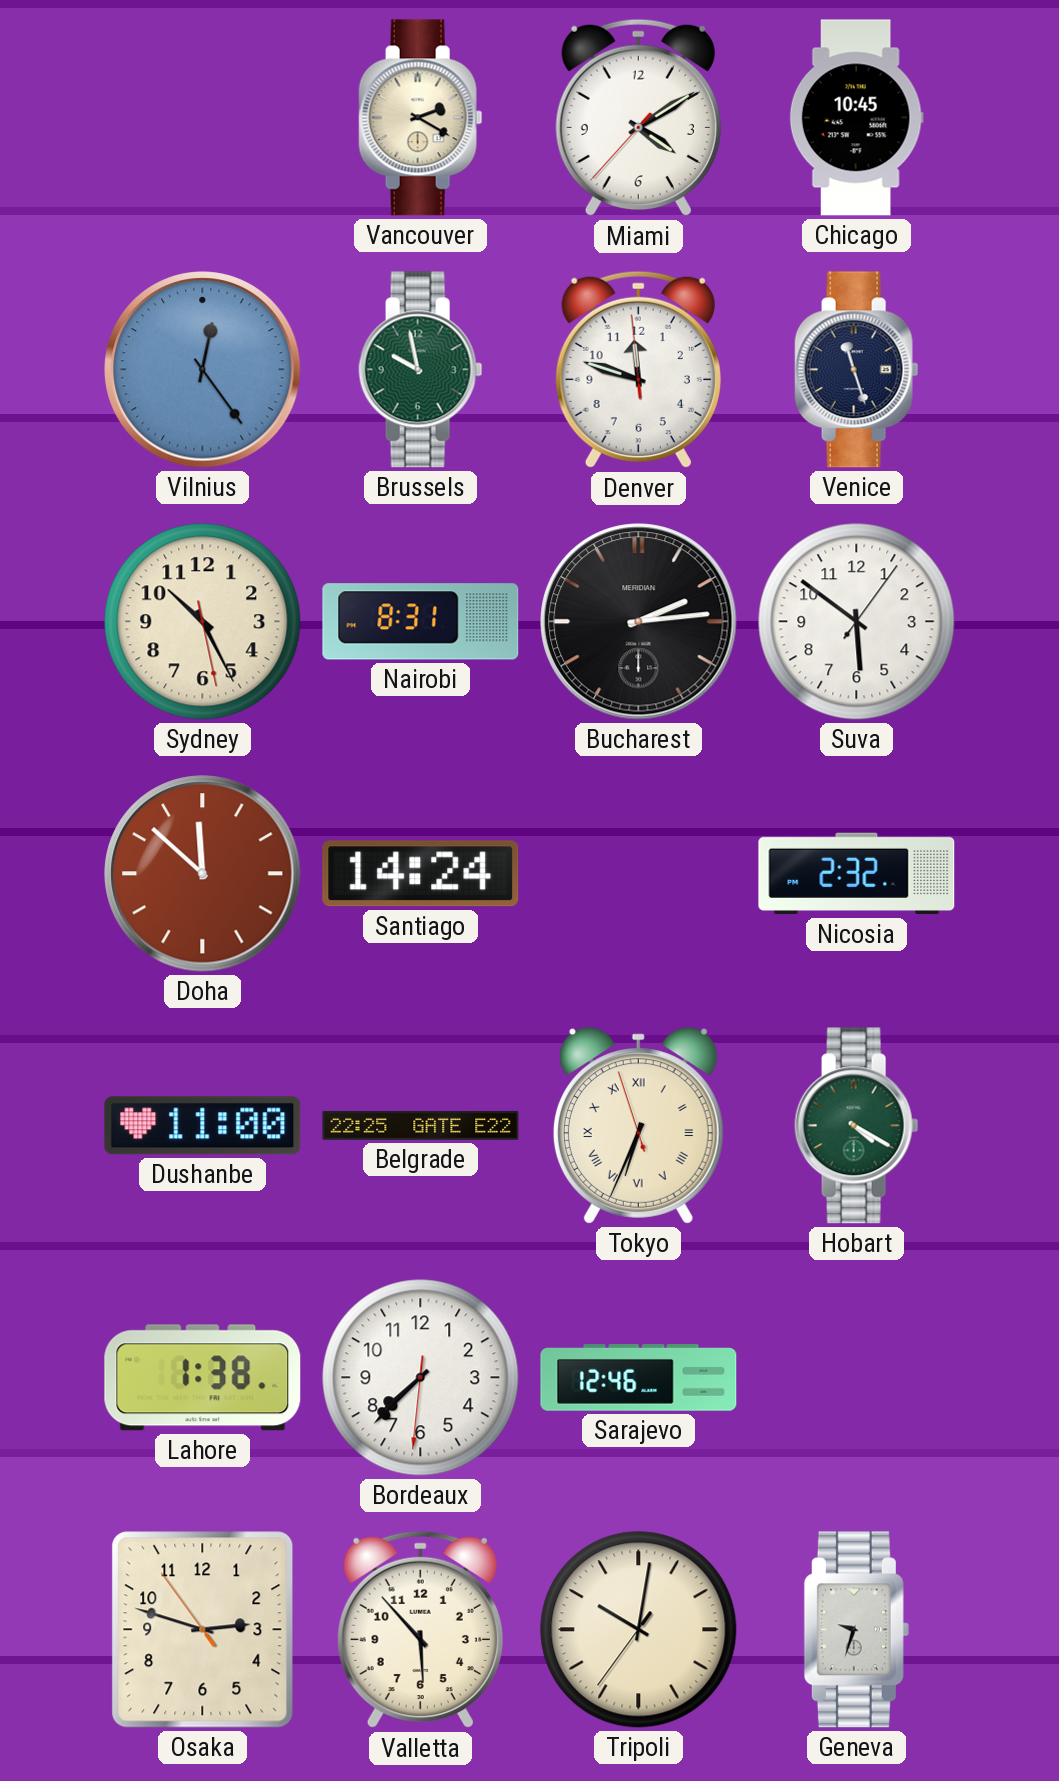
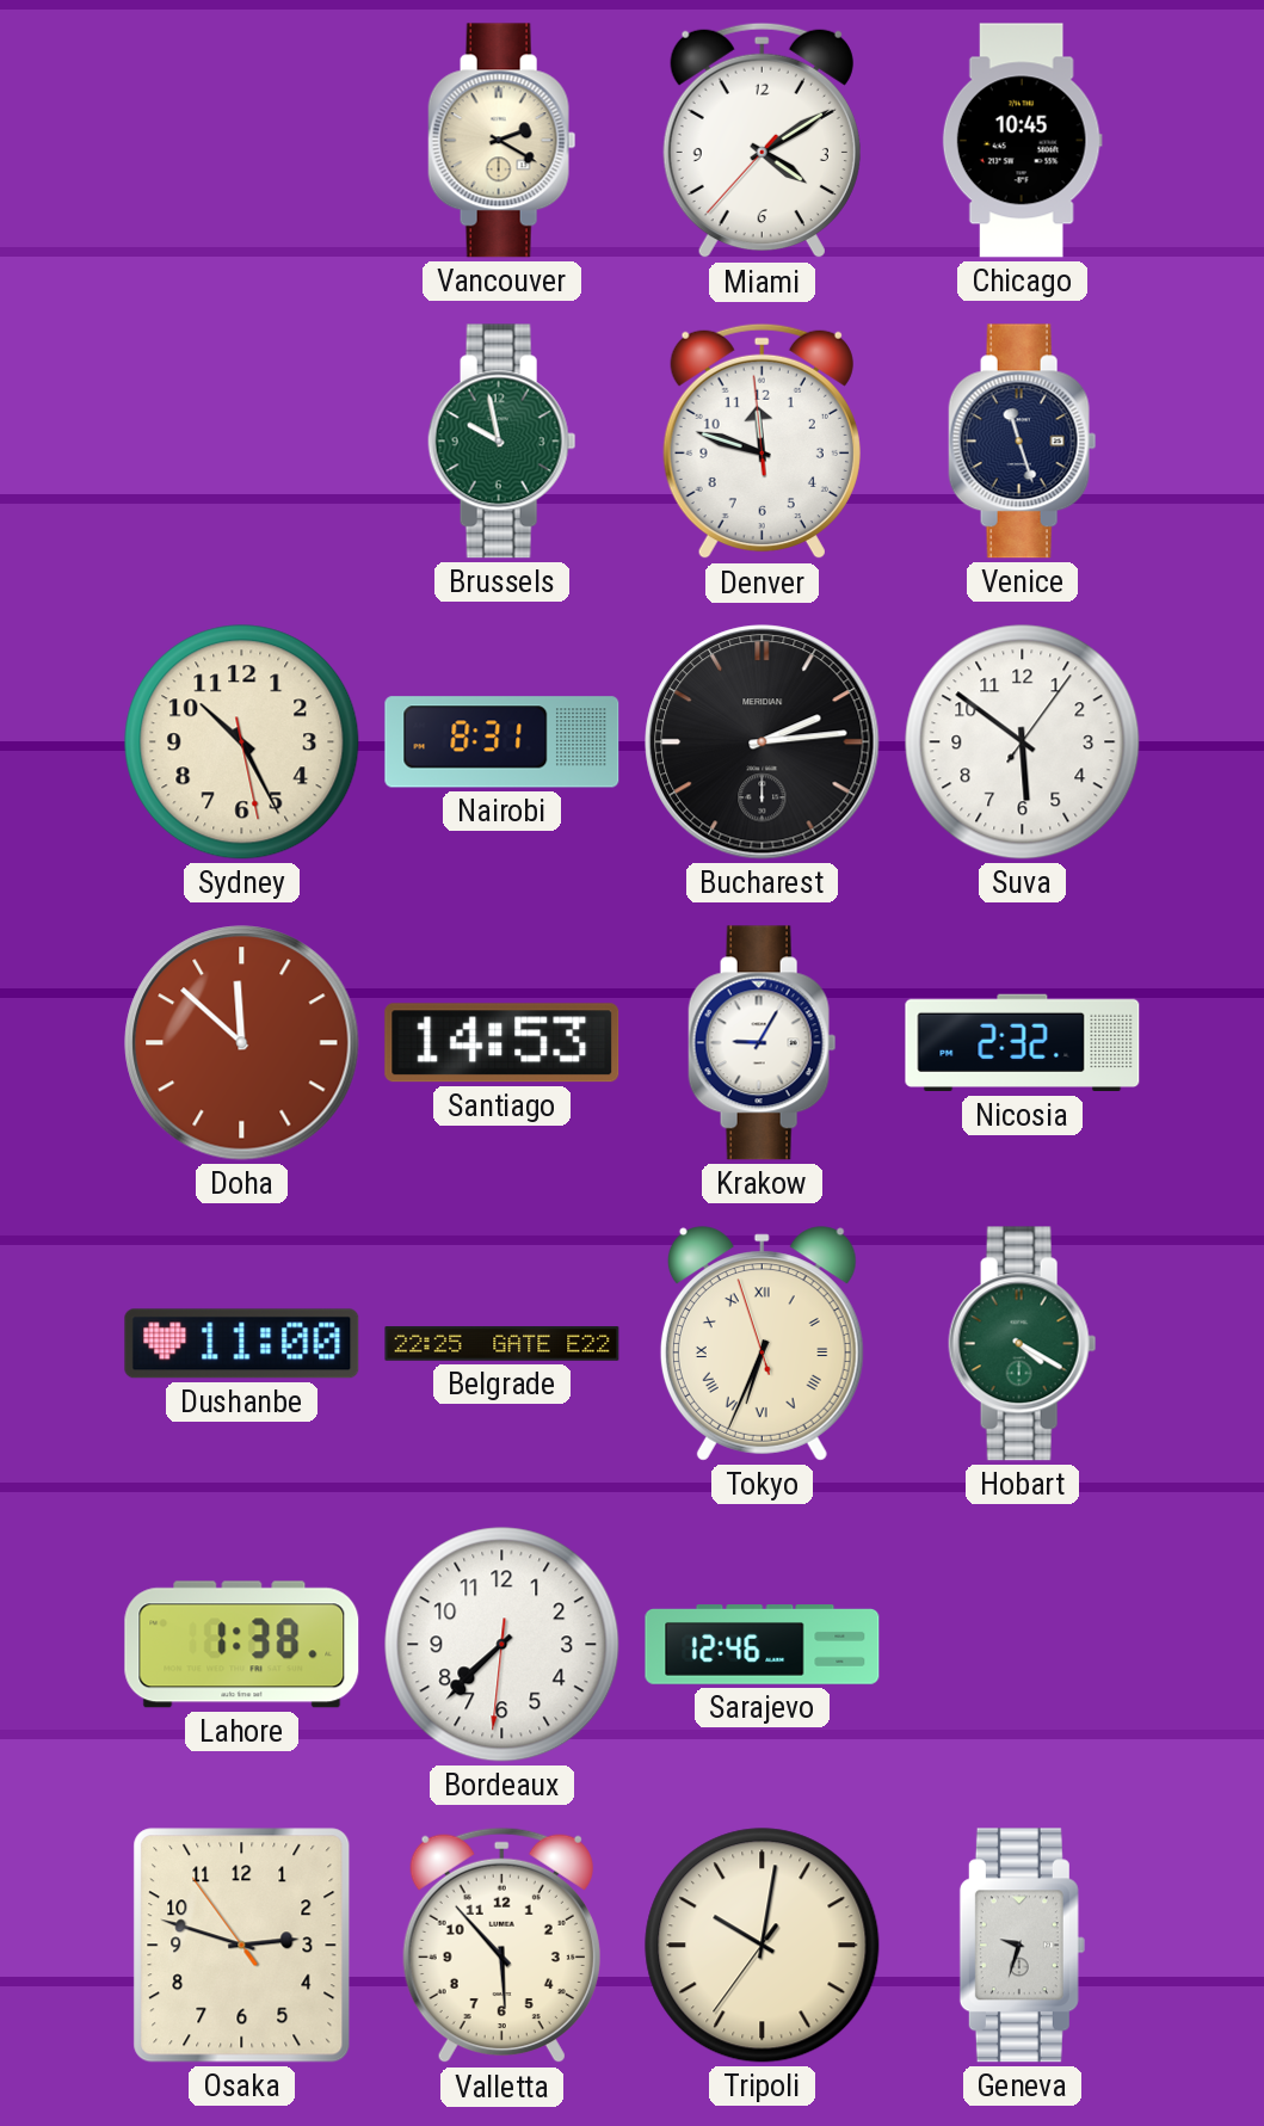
Vilnius: 12:24 -> none
Santiago: 14:24 -> 14:53
Krakow: none -> 9:05
